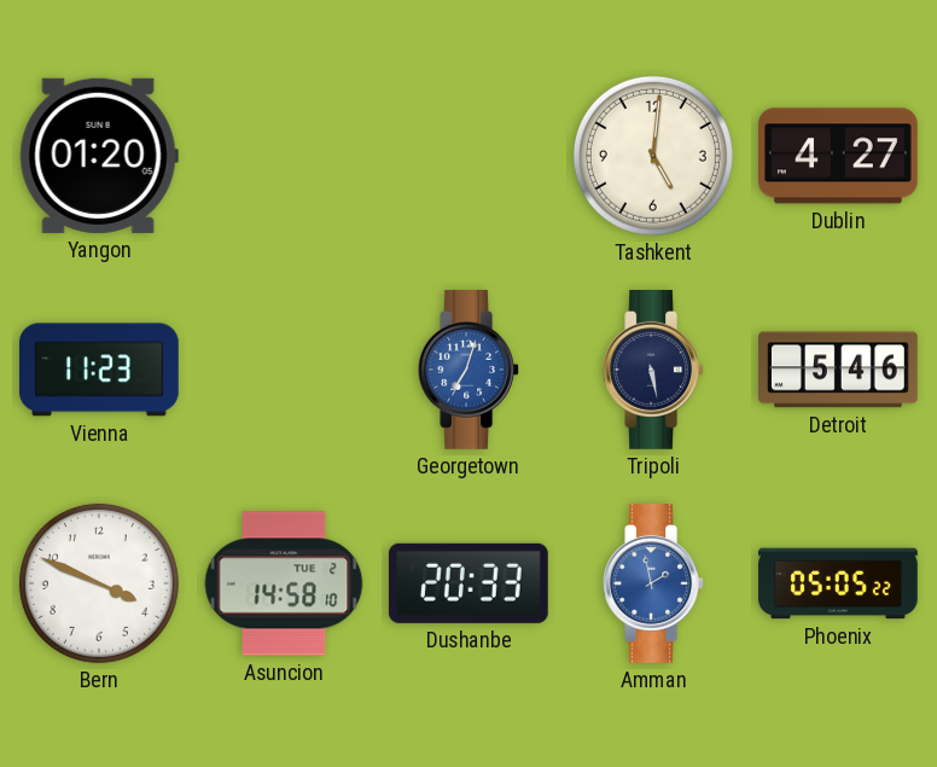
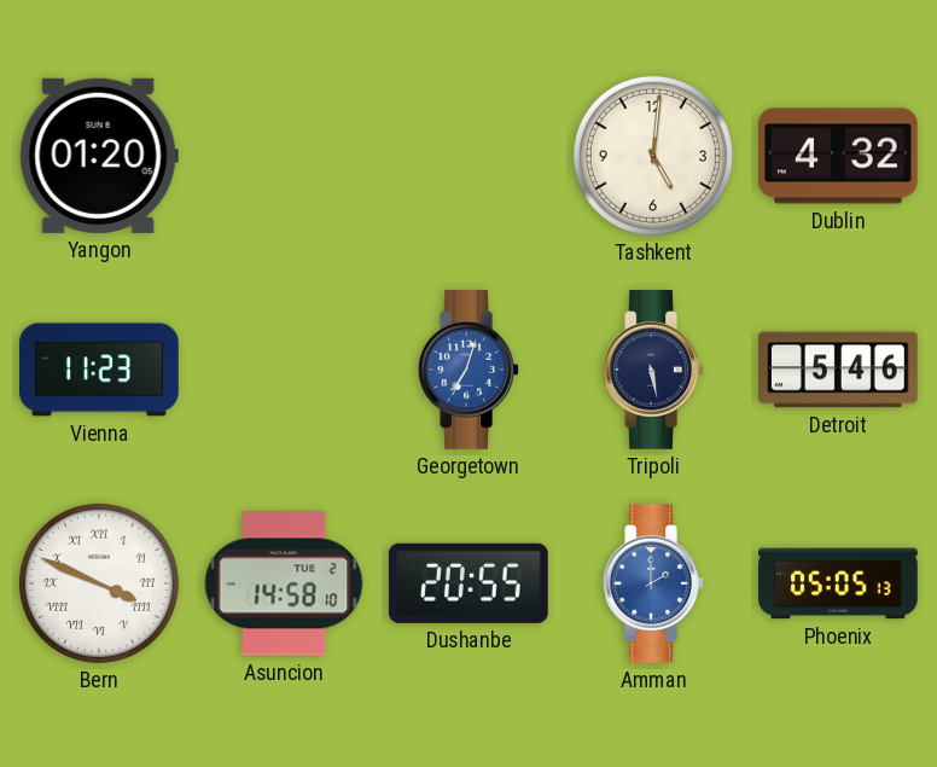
Dublin: 4:27 -> 4:32
Bern numerals: Arabic -> Roman
Dushanbe: 20:33 -> 20:55
Amman: 1:58 -> 2:00
Phoenix: 05:05:22 -> 05:05:13
